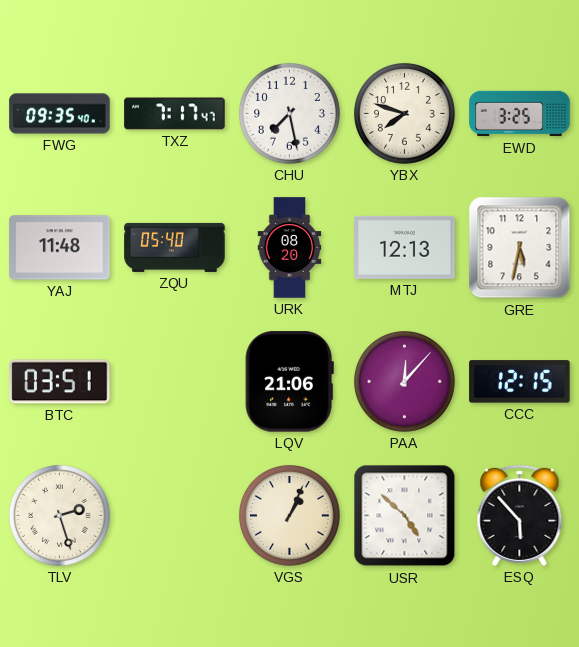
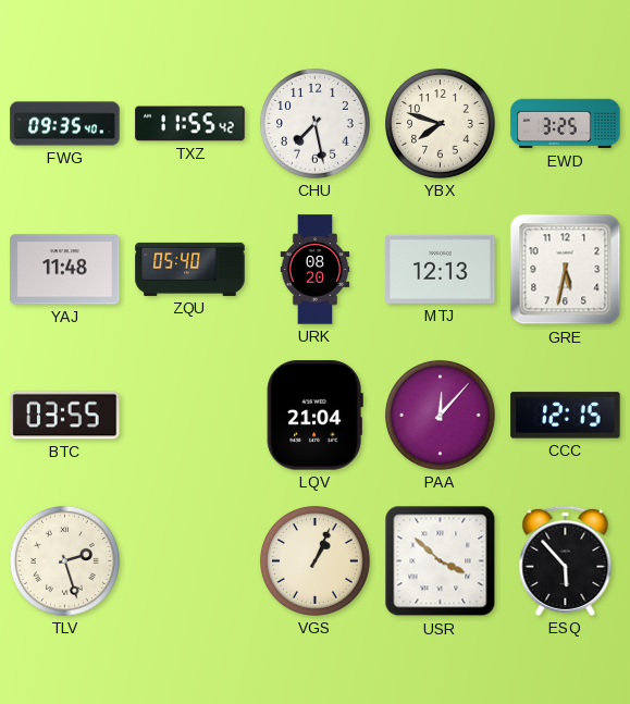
TXZ: 7:17 -> 11:55
BTC: 03:51 -> 03:55
LQV: 21:06 -> 21:04
USR: 4:52 -> 3:52
